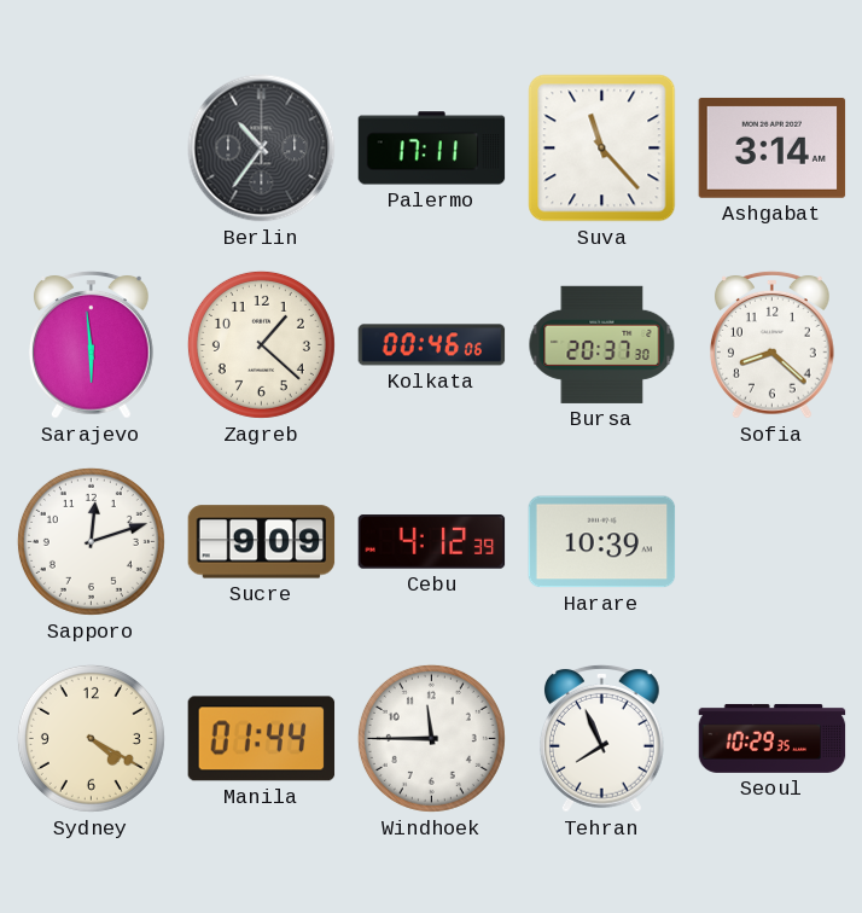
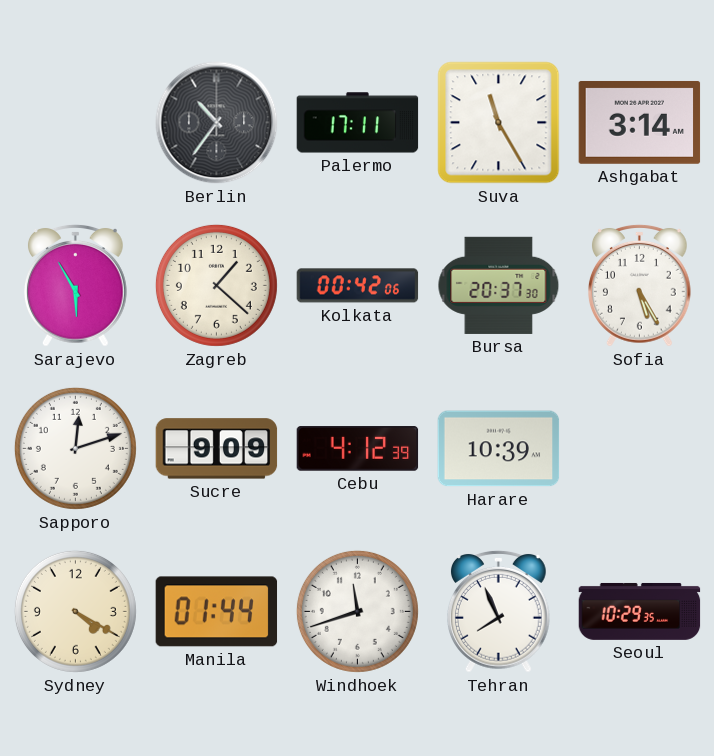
Suva: 11:23 -> 11:25
Sarajevo: 5:59 -> 5:55
Kolkata: 00:46 -> 00:42
Sofia: 8:22 -> 5:25
Windhoek: 11:45 -> 11:42
